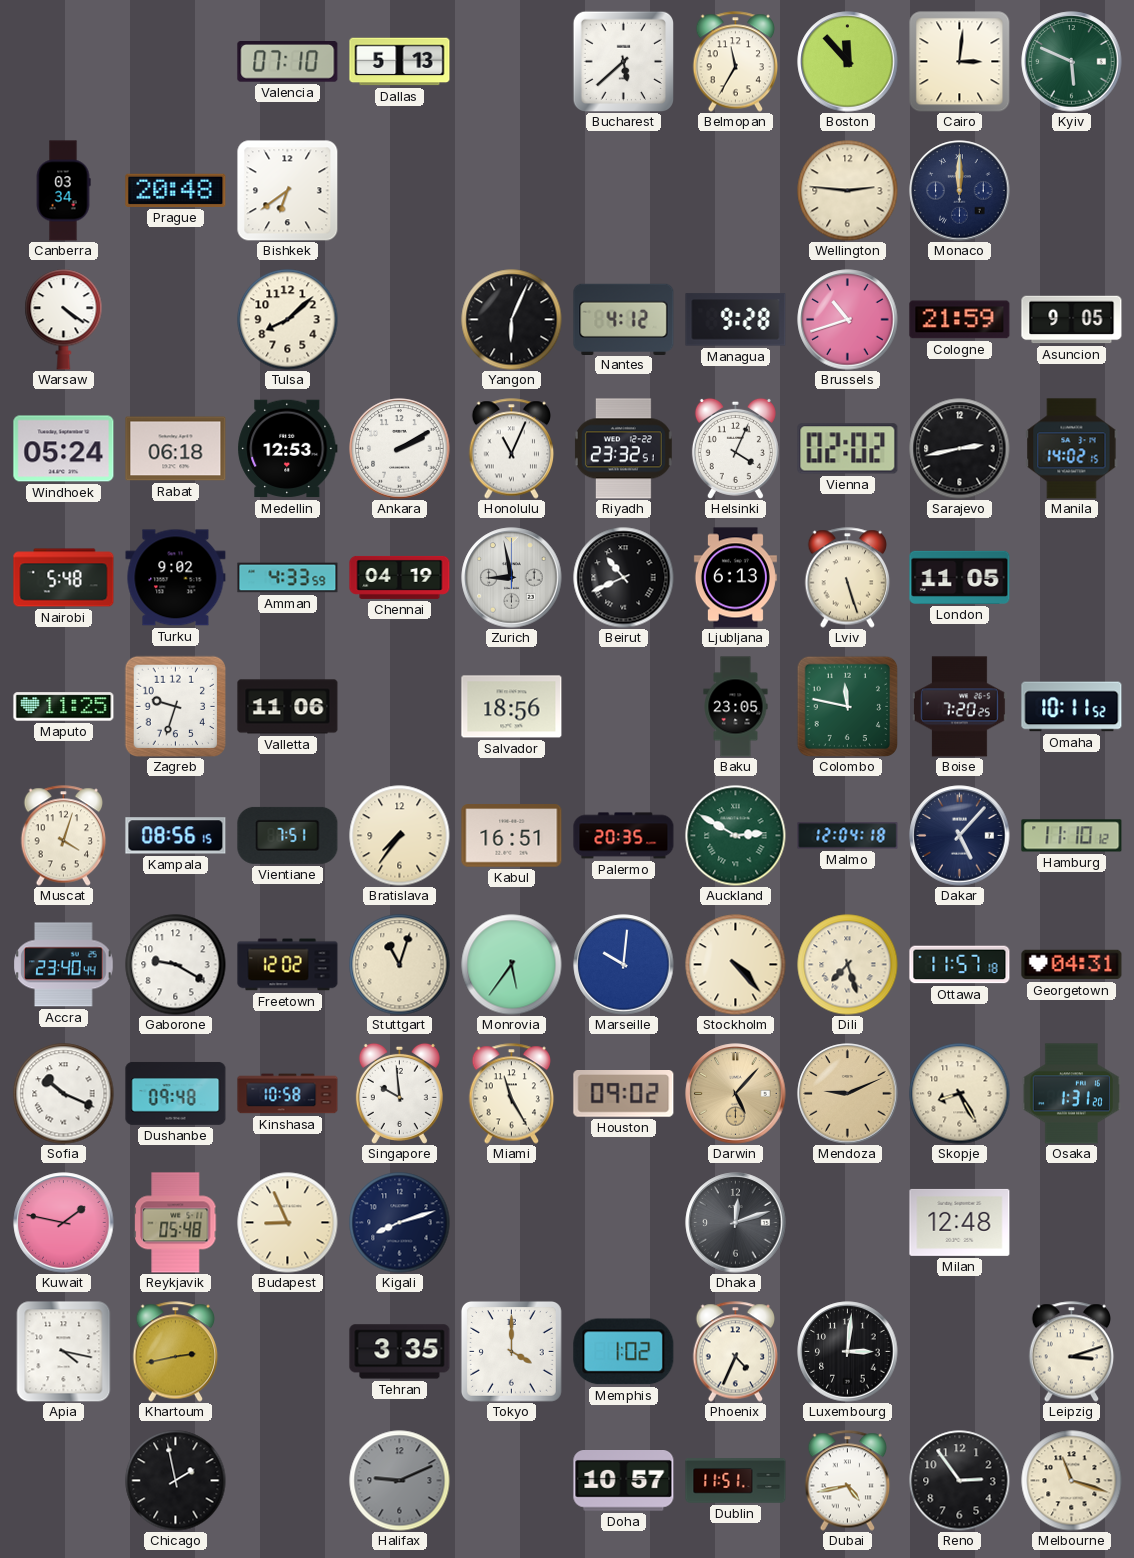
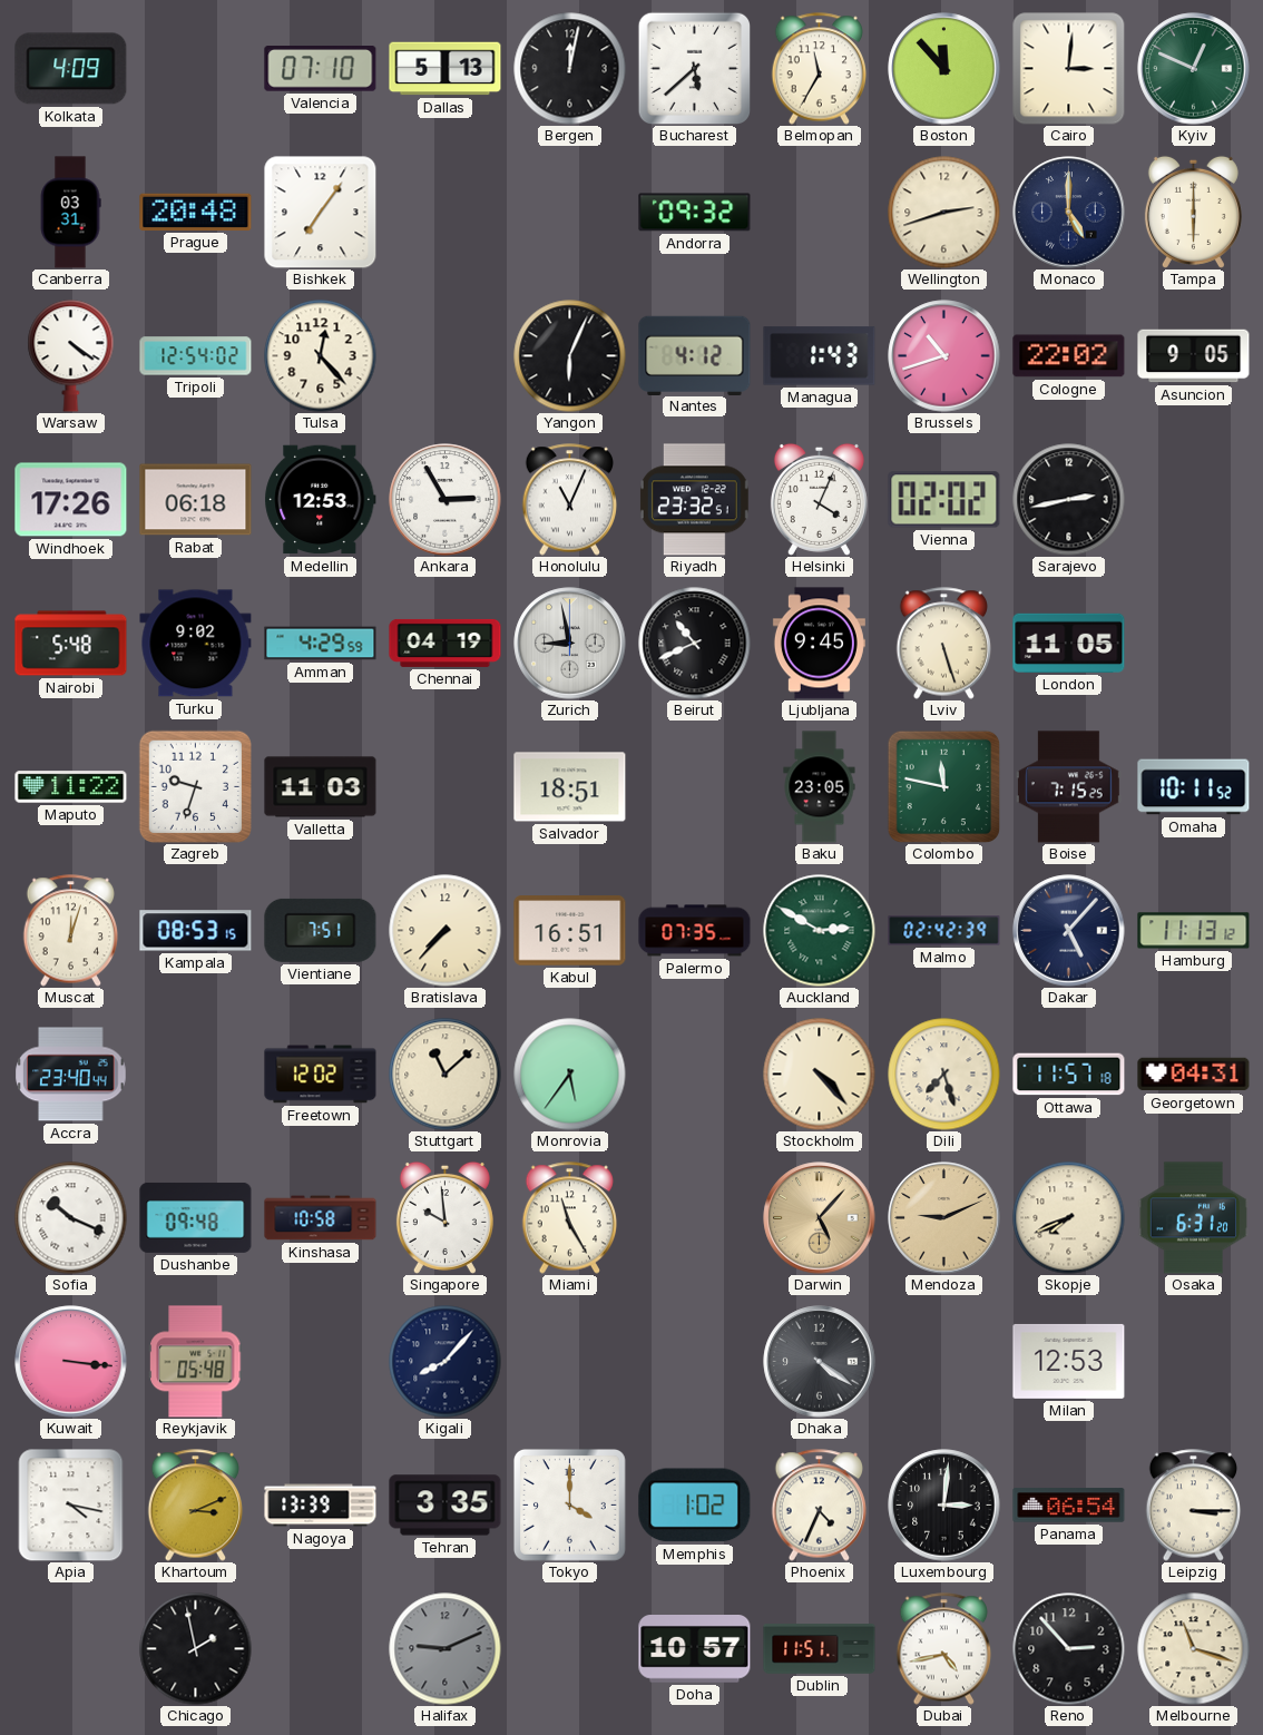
Kolkata: none -> 4:09
Bergen: none -> 12:02
Kyiv: 5:49 -> 12:49
Canberra: 03:34 -> 03:31
Bishkek: 6:39 -> 7:06
Andorra: none -> 09:32
Wellington: 2:46 -> 2:42
Monaco: 12:00 -> 5:00
Tampa: none -> 6:00
Tripoli: none -> 12:54
Tulsa: 8:08 -> 12:23
Managua: 9:28 -> 1:43
Cologne: 21:59 -> 22:02
Windhoek: 05:24 -> 17:26
Ankara: 2:10 -> 2:55
Manila: 14:02 -> none
Amman: 4:33 -> 4:29
Ljubljana: 6:13 -> 9:45
Maputo: 11:25 -> 11:22
Valletta: 11:06 -> 11:03
Salvador: 18:56 -> 18:51
Boise: 7:20 -> 7:15
Muscat: 4:03 -> 12:03
Kampala: 08:56 -> 08:53
Bratislava: 7:36 -> 7:37
Palermo: 20:35 -> 07:35
Malmo: 12:04 -> 02:42
Hamburg: 11:10 -> 11:13
Gaborone: 9:20 -> none
Stuttgart: 11:03 -> 11:08
Marseille: 10:01 -> none
Houston: 09:02 -> none
Skopje: 8:25 -> 7:41
Osaka: 1:31 -> 6:31
Kuwait: 1:47 -> 3:16
Budapest: 8:56 -> none
Kigali: 8:12 -> 8:07
Dhaka: 12:12 -> 4:21
Milan: 12:48 -> 12:53
Khartoum: 2:43 -> 3:11
Nagoya: none -> 13:39
Panama: none -> 06:54
Leipzig: 3:12 -> 3:15
Reno: 2:54 -> 2:53
